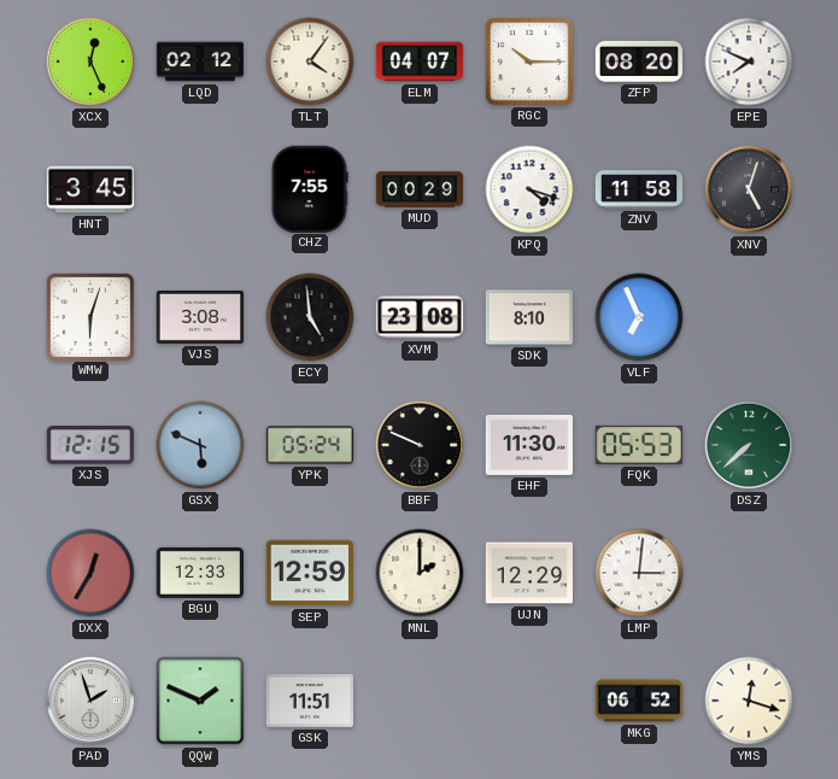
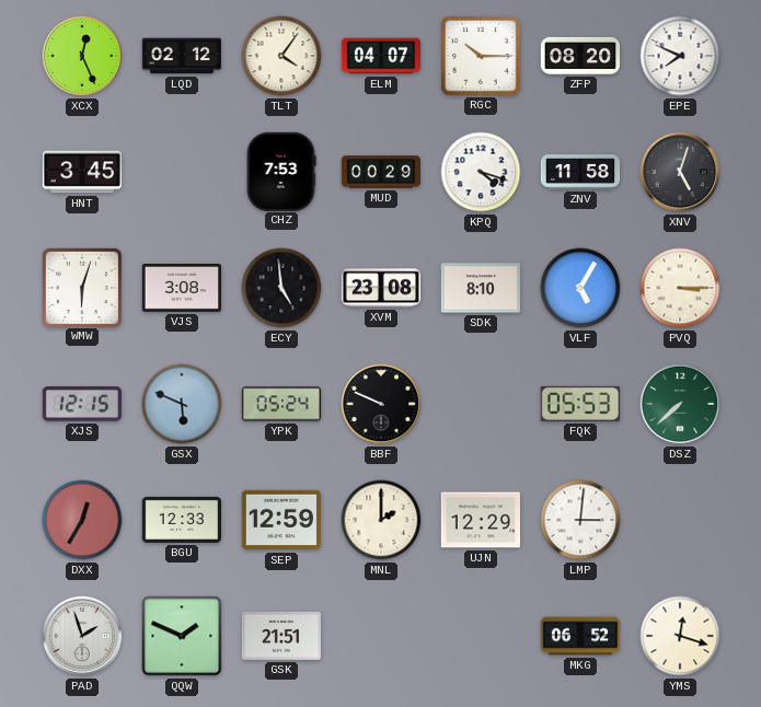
CHZ: 7:55 -> 7:53
VLF: 6:56 -> 5:05
PVQ: none -> 3:15
EHF: 11:30 -> none
GSK: 11:51 -> 21:51
